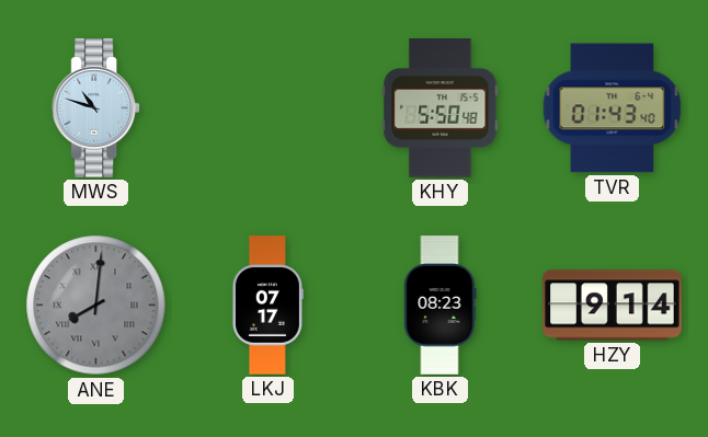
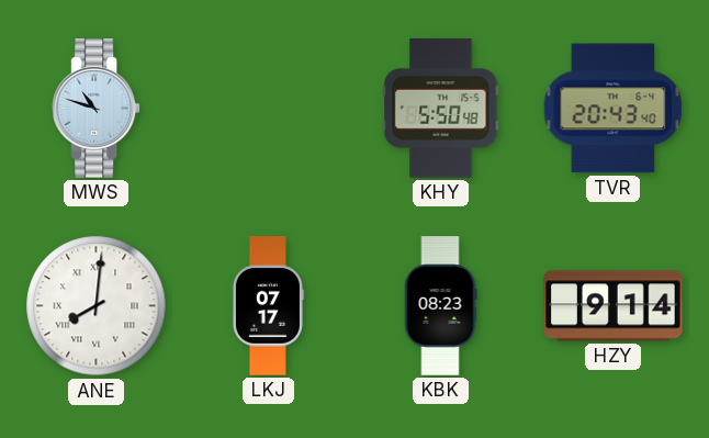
TVR: 01:43 -> 20:43
ANE dial: grey -> white
